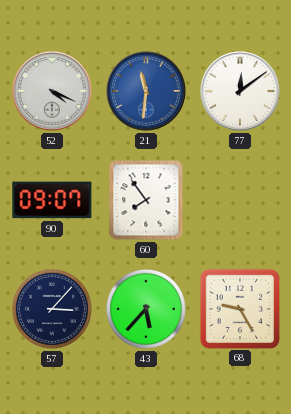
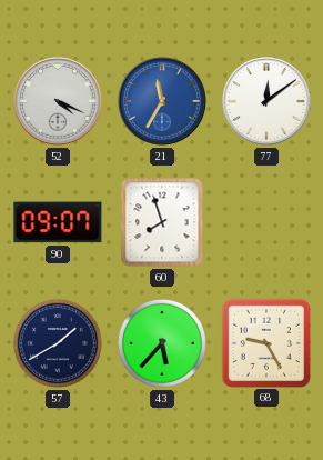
21: 11:31 -> 11:35
60: 7:54 -> 7:57
57: 3:07 -> 1:40
